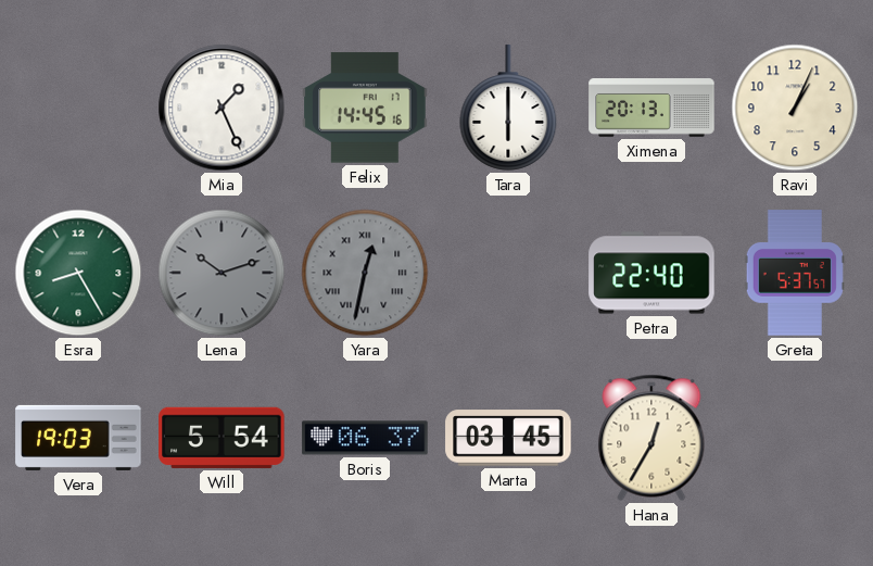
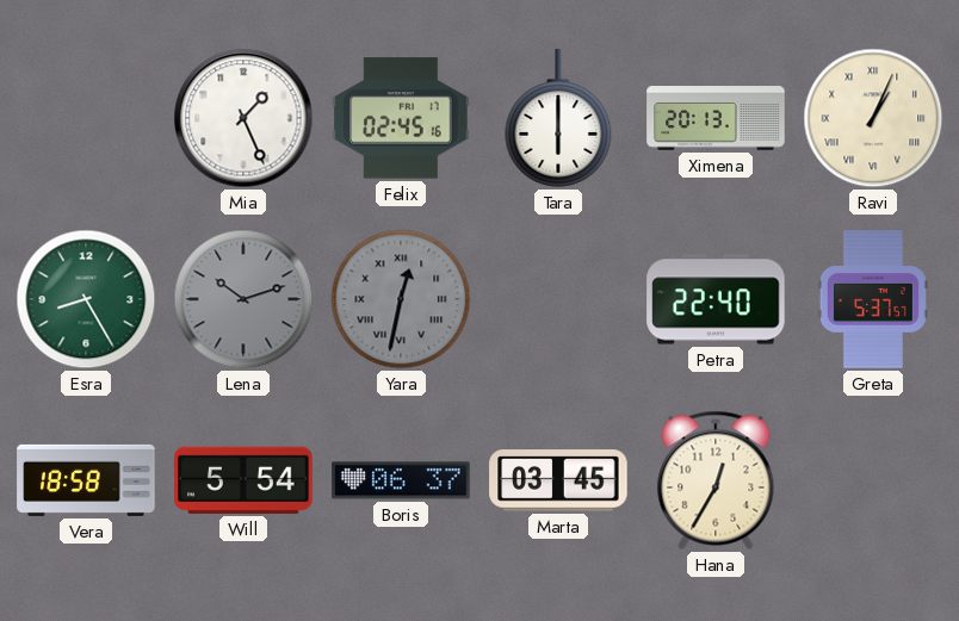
Felix: 14:45 -> 02:45
Ravi numerals: Arabic -> Roman
Vera: 19:03 -> 18:58
